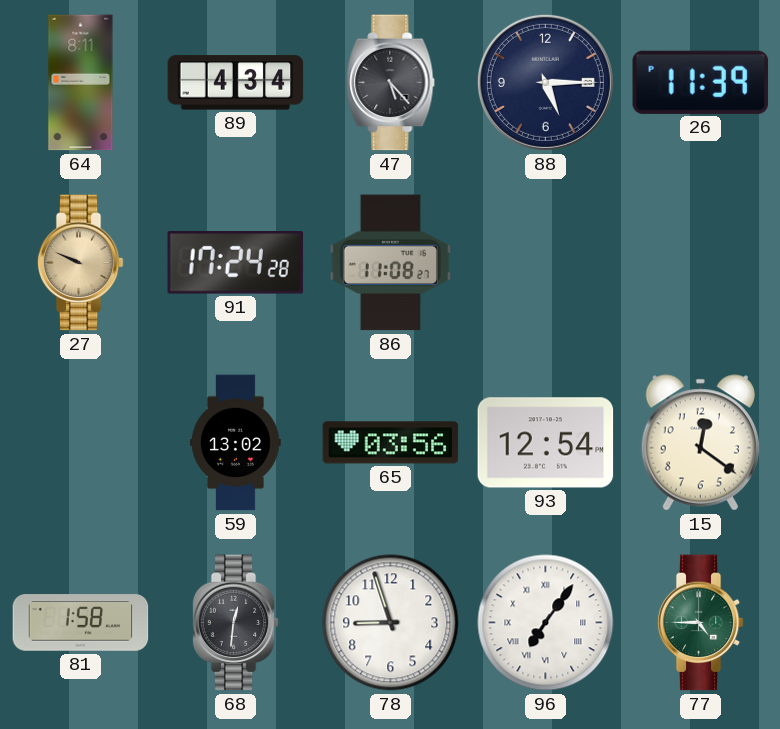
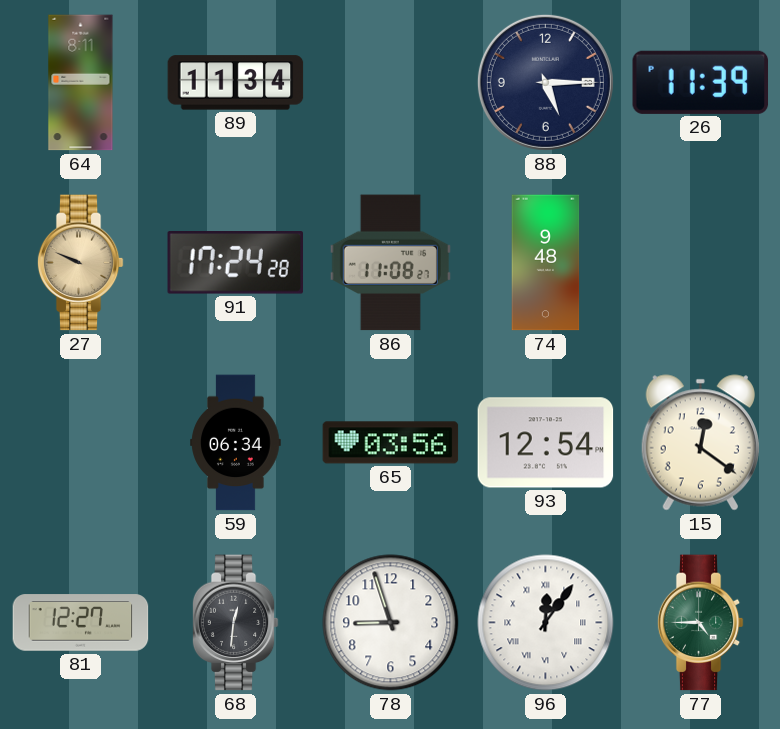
89: 4:34 -> 11:34
47: 5:23 -> none
74: none -> 9:48
59: 13:02 -> 06:34
81: 1:58 -> 12:27
96: 7:06 -> 12:06
